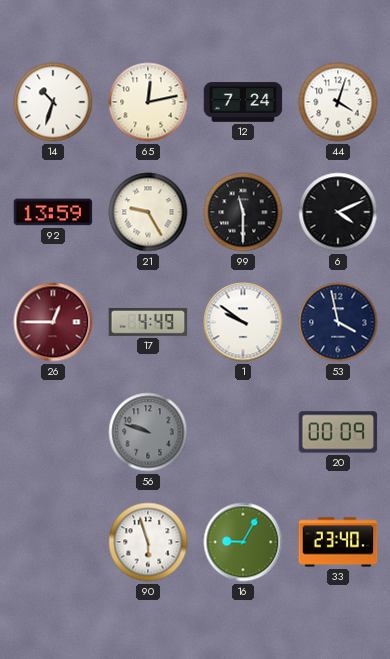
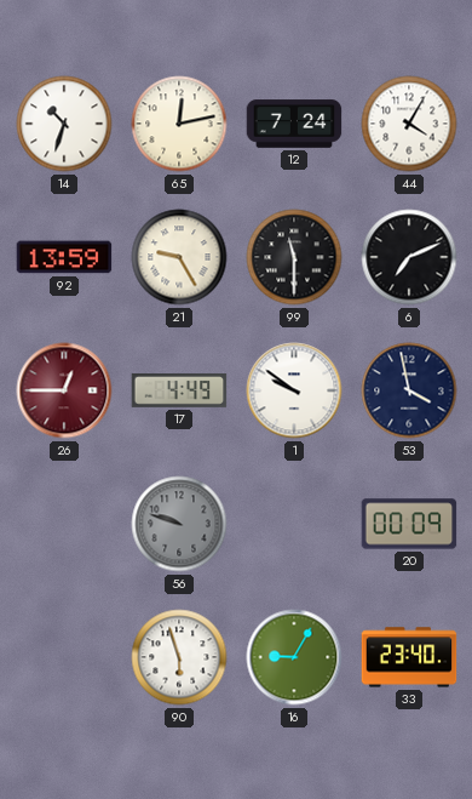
44: 4:03 -> 4:05
6: 4:11 -> 7:11
